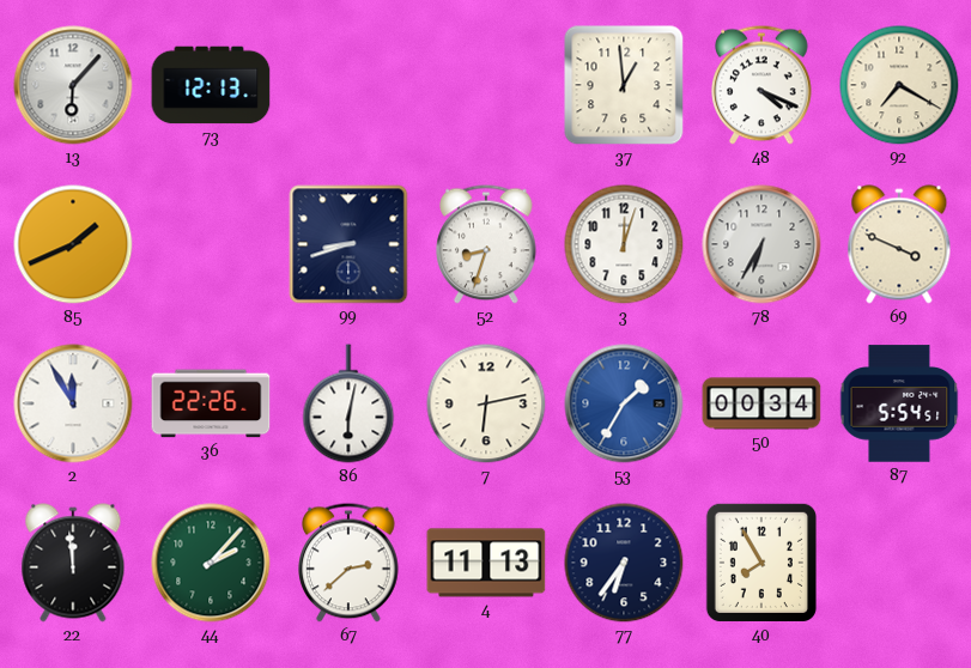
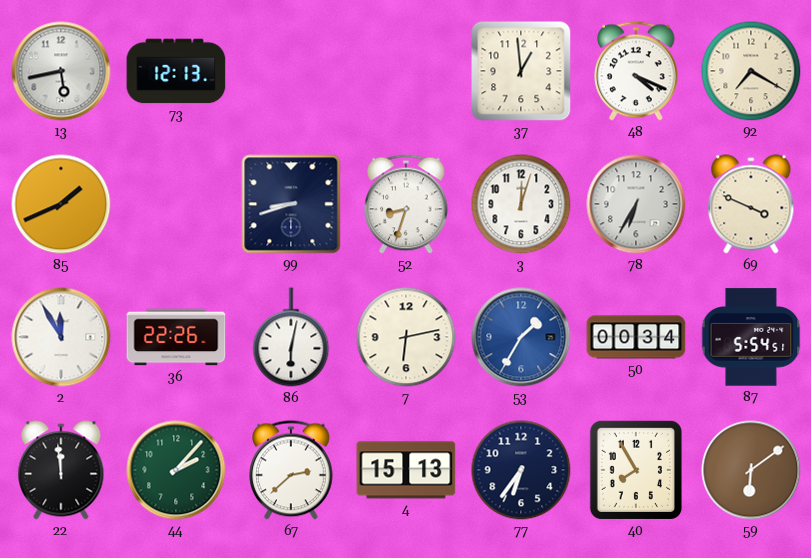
13: 6:07 -> 5:43
4: 11:13 -> 15:13
59: none -> 6:09
